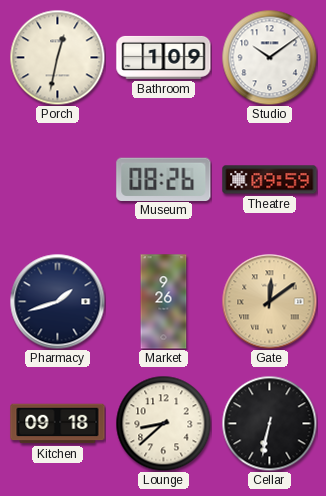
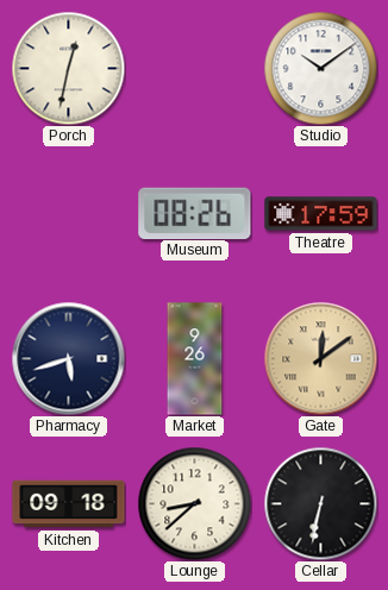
Bathroom: 1:09 -> none
Theatre: 09:59 -> 17:59
Pharmacy: 1:42 -> 5:42
